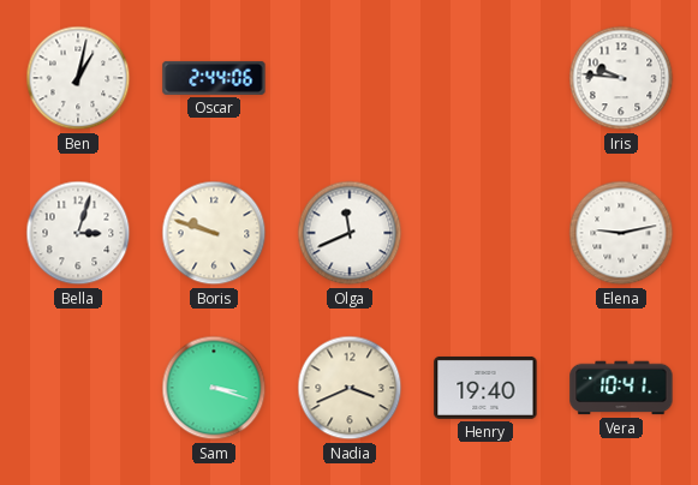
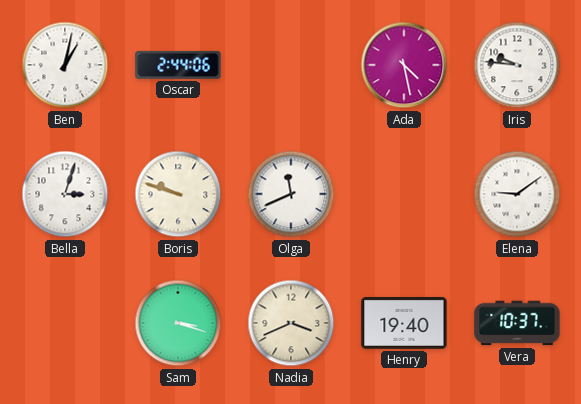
Ada: none -> 4:28
Elena: 9:13 -> 9:09
Vera: 10:41 -> 10:37
